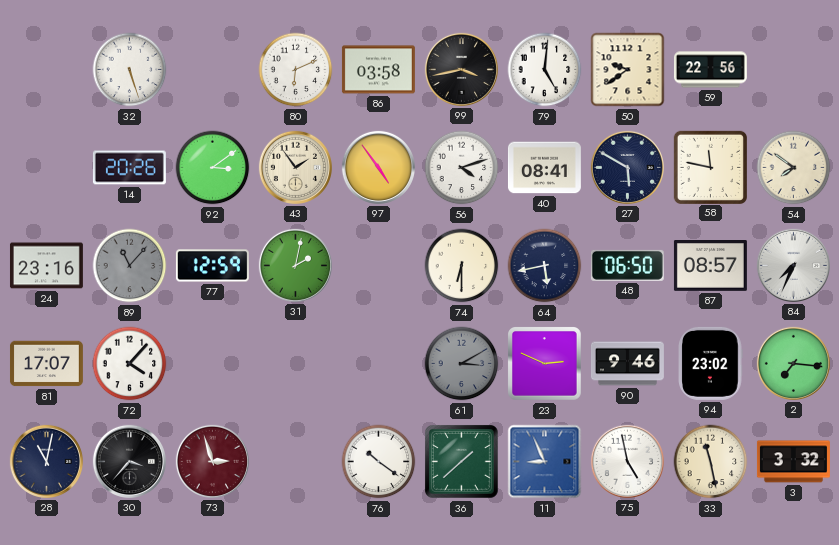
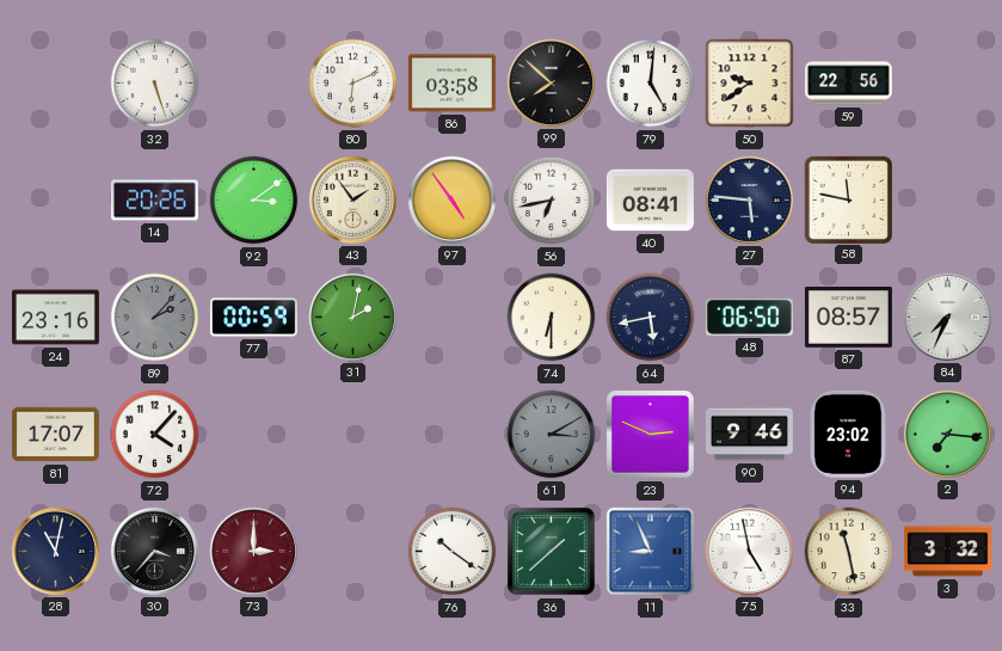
99: 3:43 -> 7:52
56: 4:12 -> 6:43
27: 5:50 -> 5:46
54: 7:51 -> none
89: 11:07 -> 2:07
77: 12:59 -> 00:59
73: 2:57 -> 3:00
